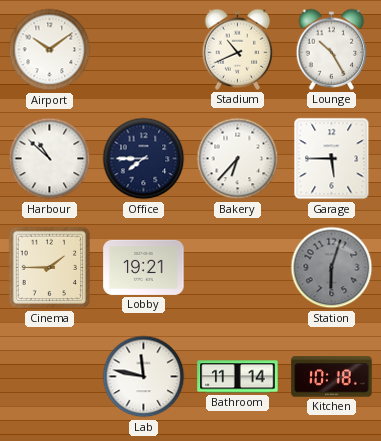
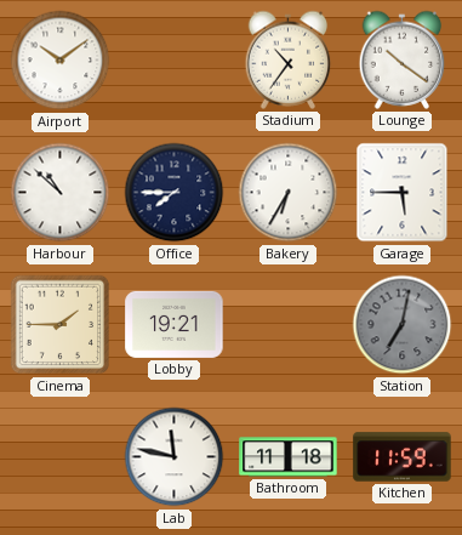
Stadium: 10:41 -> 10:36
Lounge: 10:25 -> 10:21
Bakery: 6:37 -> 6:35
Station: 6:03 -> 7:02
Bathroom: 11:14 -> 11:18
Kitchen: 10:18 -> 11:59
